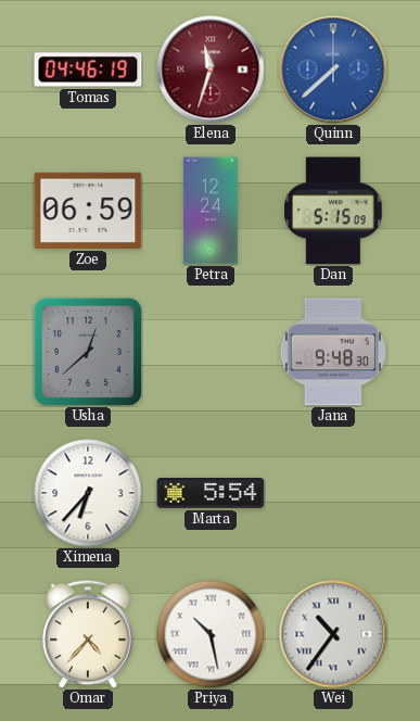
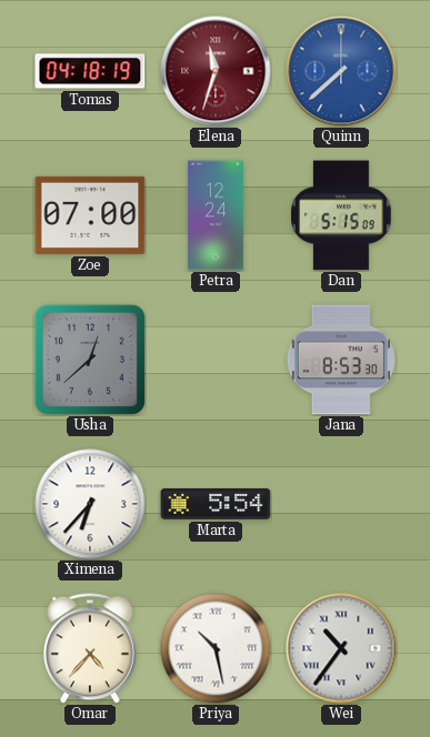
Tomas: 04:46 -> 04:18
Zoe: 06:59 -> 07:00
Jana: 9:48 -> 8:53
